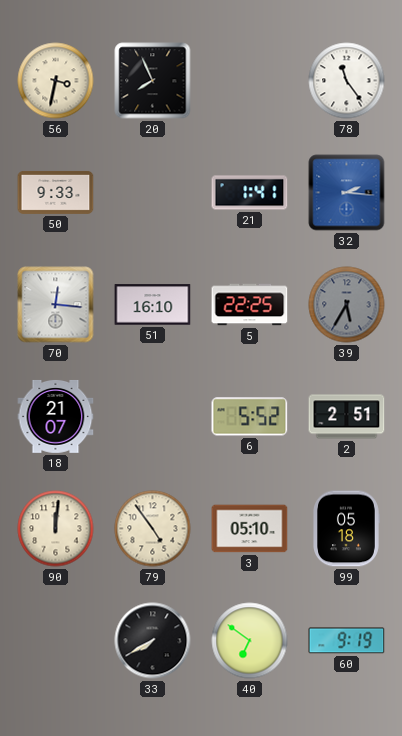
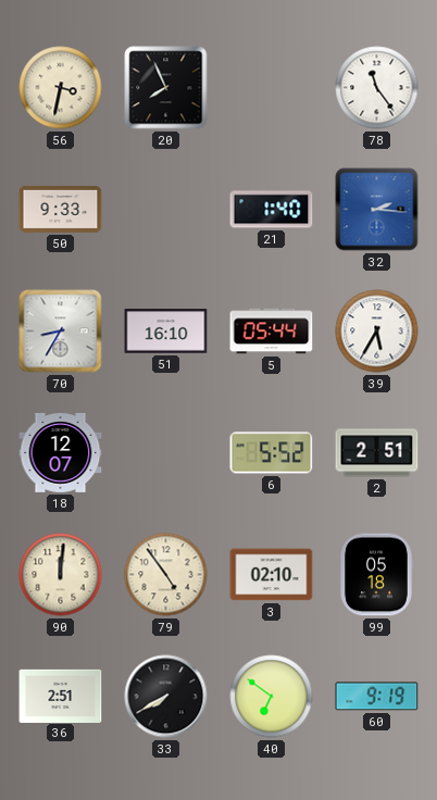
21: 1:41 -> 1:40
70: 12:16 -> 8:35
5: 22:25 -> 05:44
39 dial: grey -> white
18: 21:07 -> 12:07
3: 05:10 -> 02:10
36: none -> 2:51
